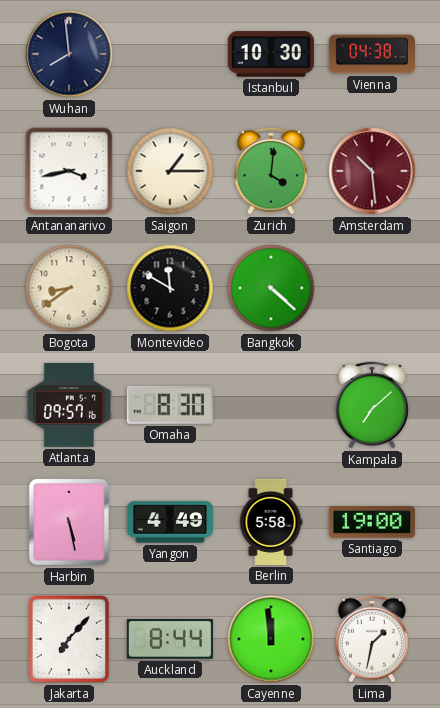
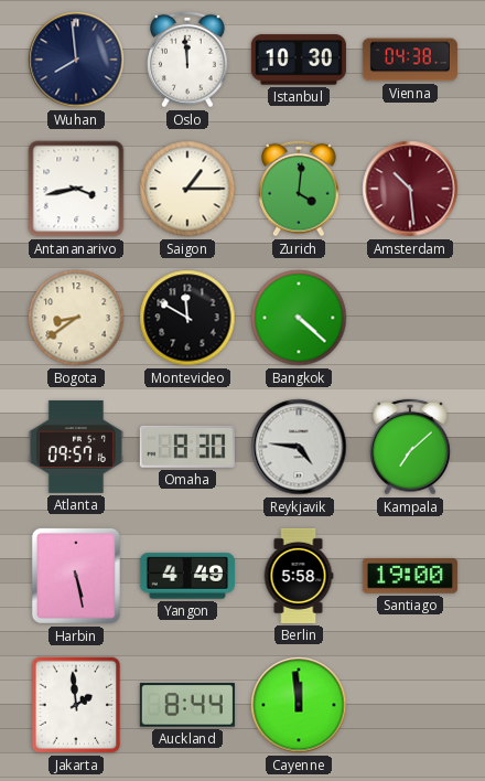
Oslo: none -> 11:59
Reykjavik: none -> 4:46
Jakarta: 7:07 -> 1:59
Lima: 1:32 -> none
